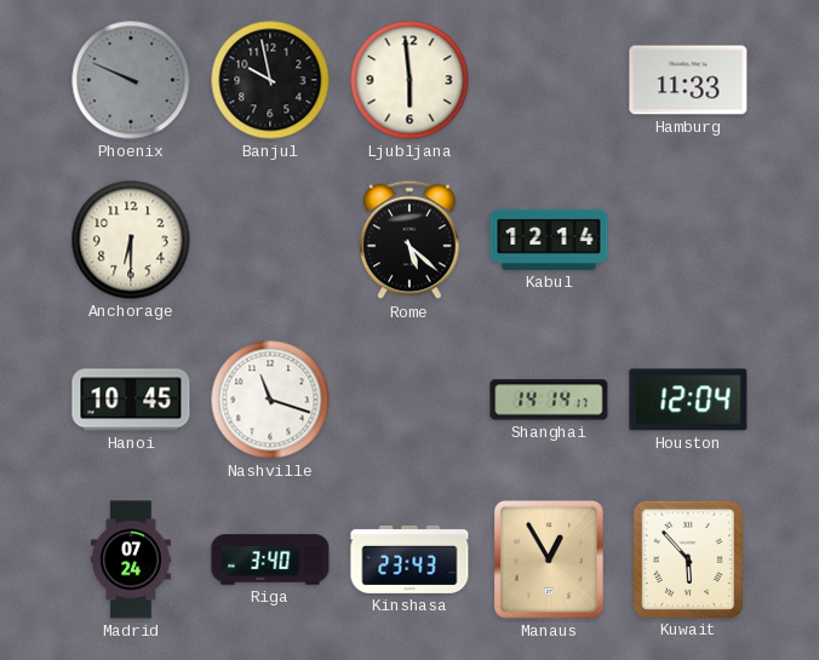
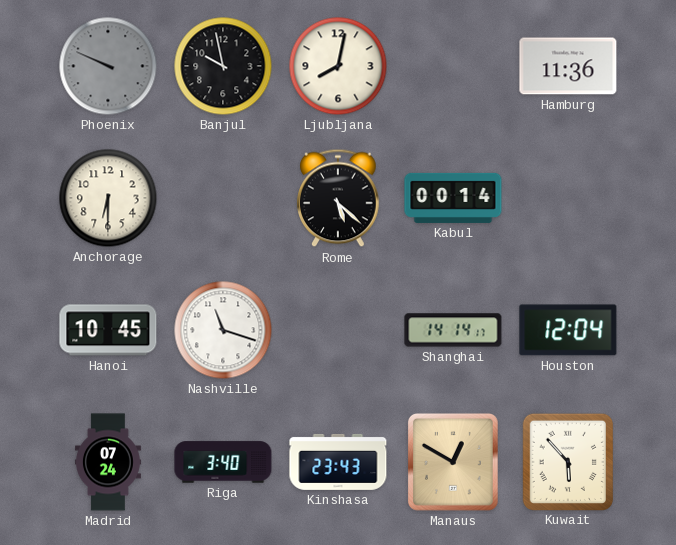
Ljubljana: 5:59 -> 8:02
Hamburg: 11:33 -> 11:36
Kabul: 12:14 -> 00:14
Manaus: 12:55 -> 12:50
